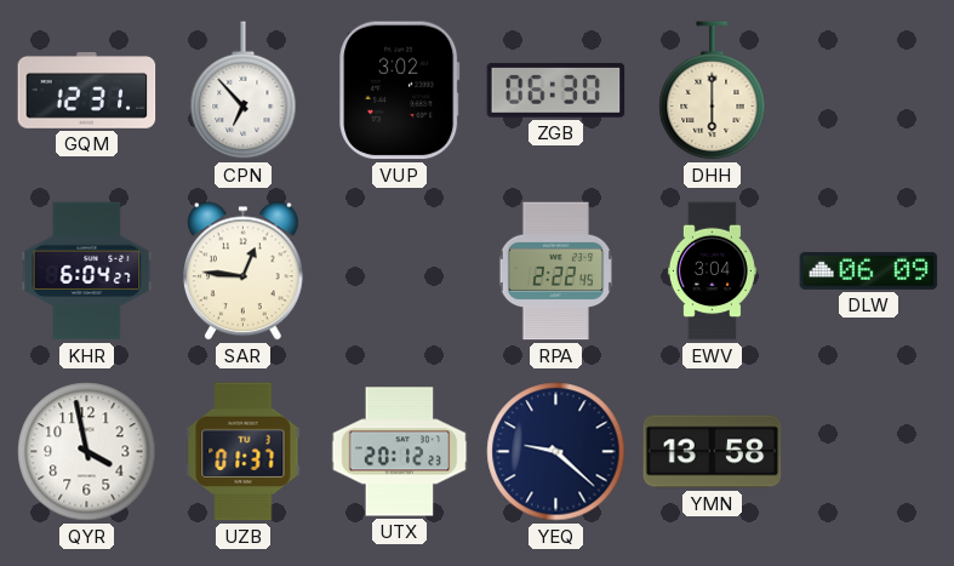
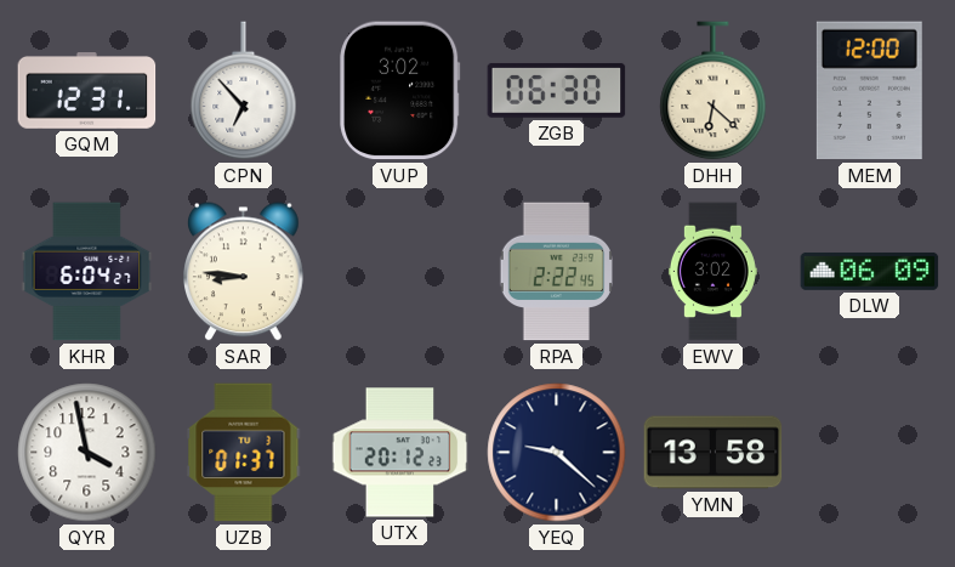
DHH: 6:00 -> 6:22
MEM: none -> 12:00
SAR: 12:46 -> 8:46
EWV: 3:04 -> 3:02
